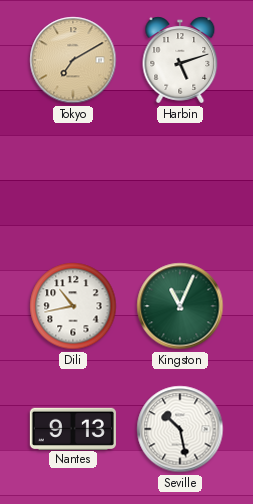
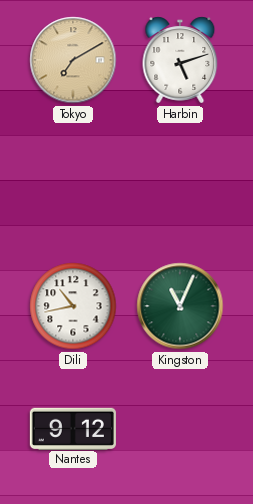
Nantes: 9:13 -> 9:12
Seville: 10:28 -> none
